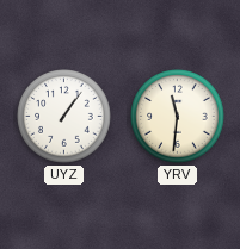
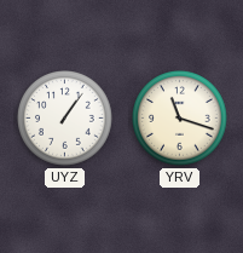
YRV: 11:31 -> 11:18
